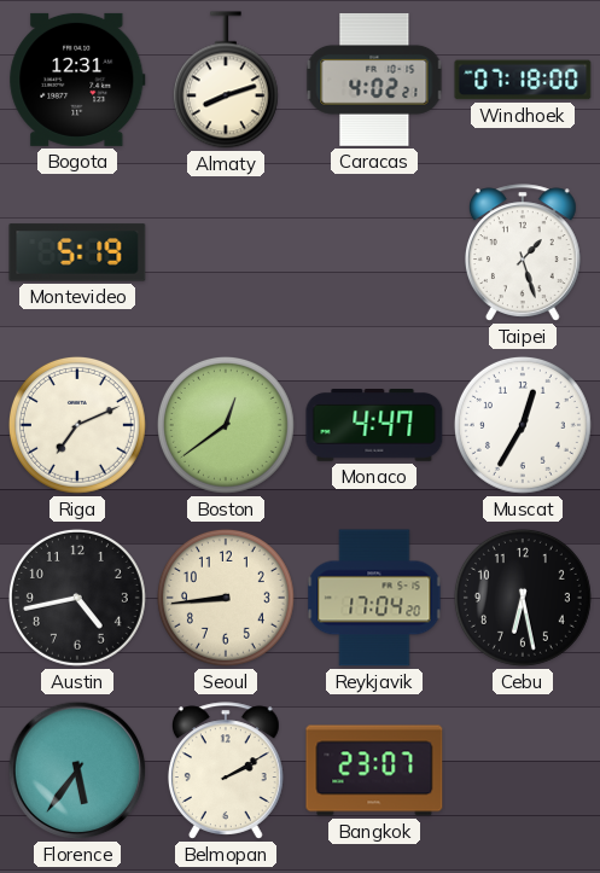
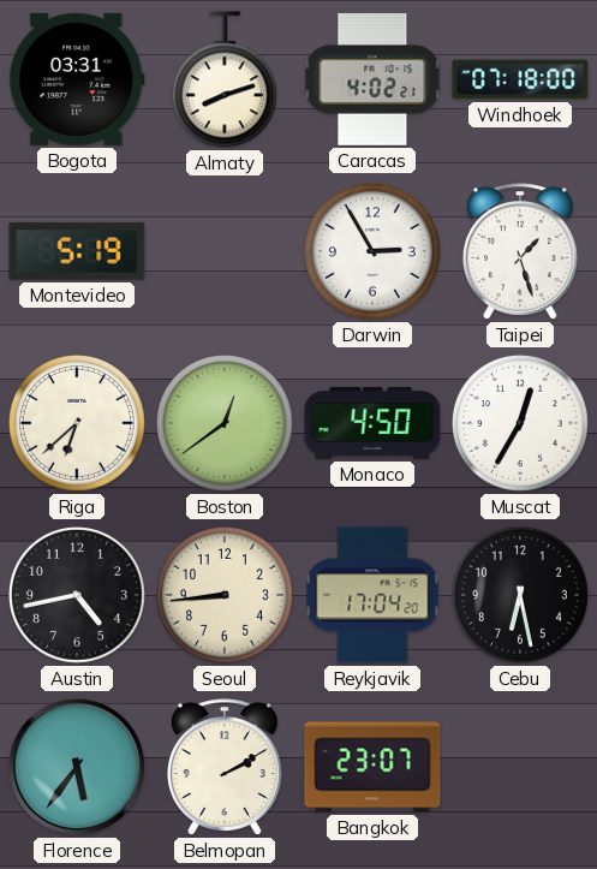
Bogota: 12:31 -> 03:31
Darwin: none -> 2:55
Riga: 7:11 -> 6:38
Monaco: 4:47 -> 4:50
